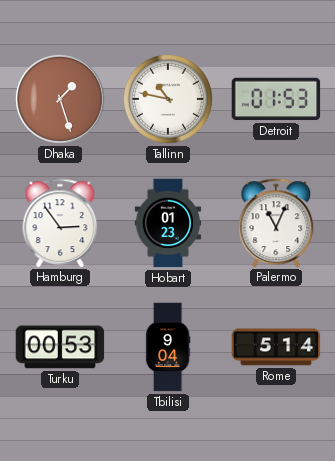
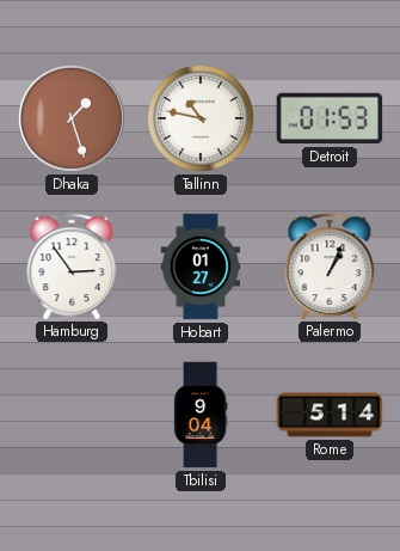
Hobart: 01:23 -> 01:27
Palermo: 11:04 -> 1:04
Turku: 00:53 -> none
